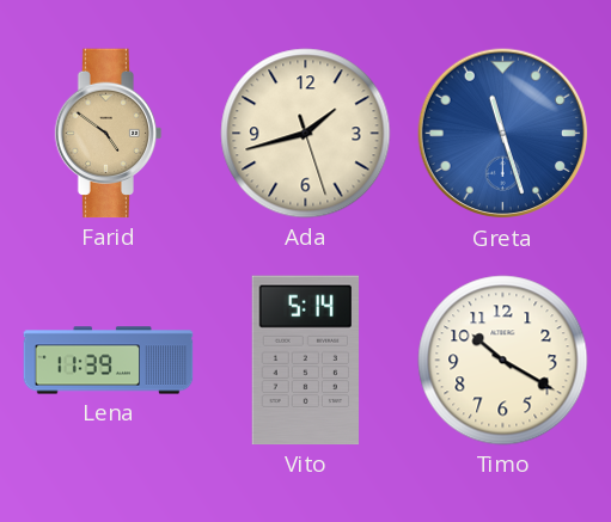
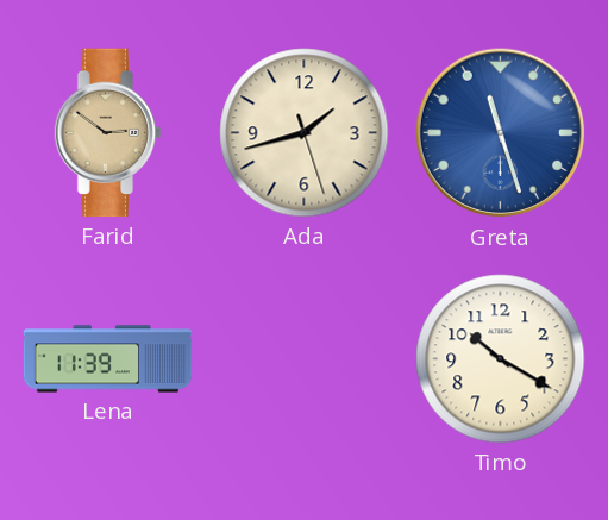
Farid: 4:51 -> 2:51
Vito: 5:14 -> none
